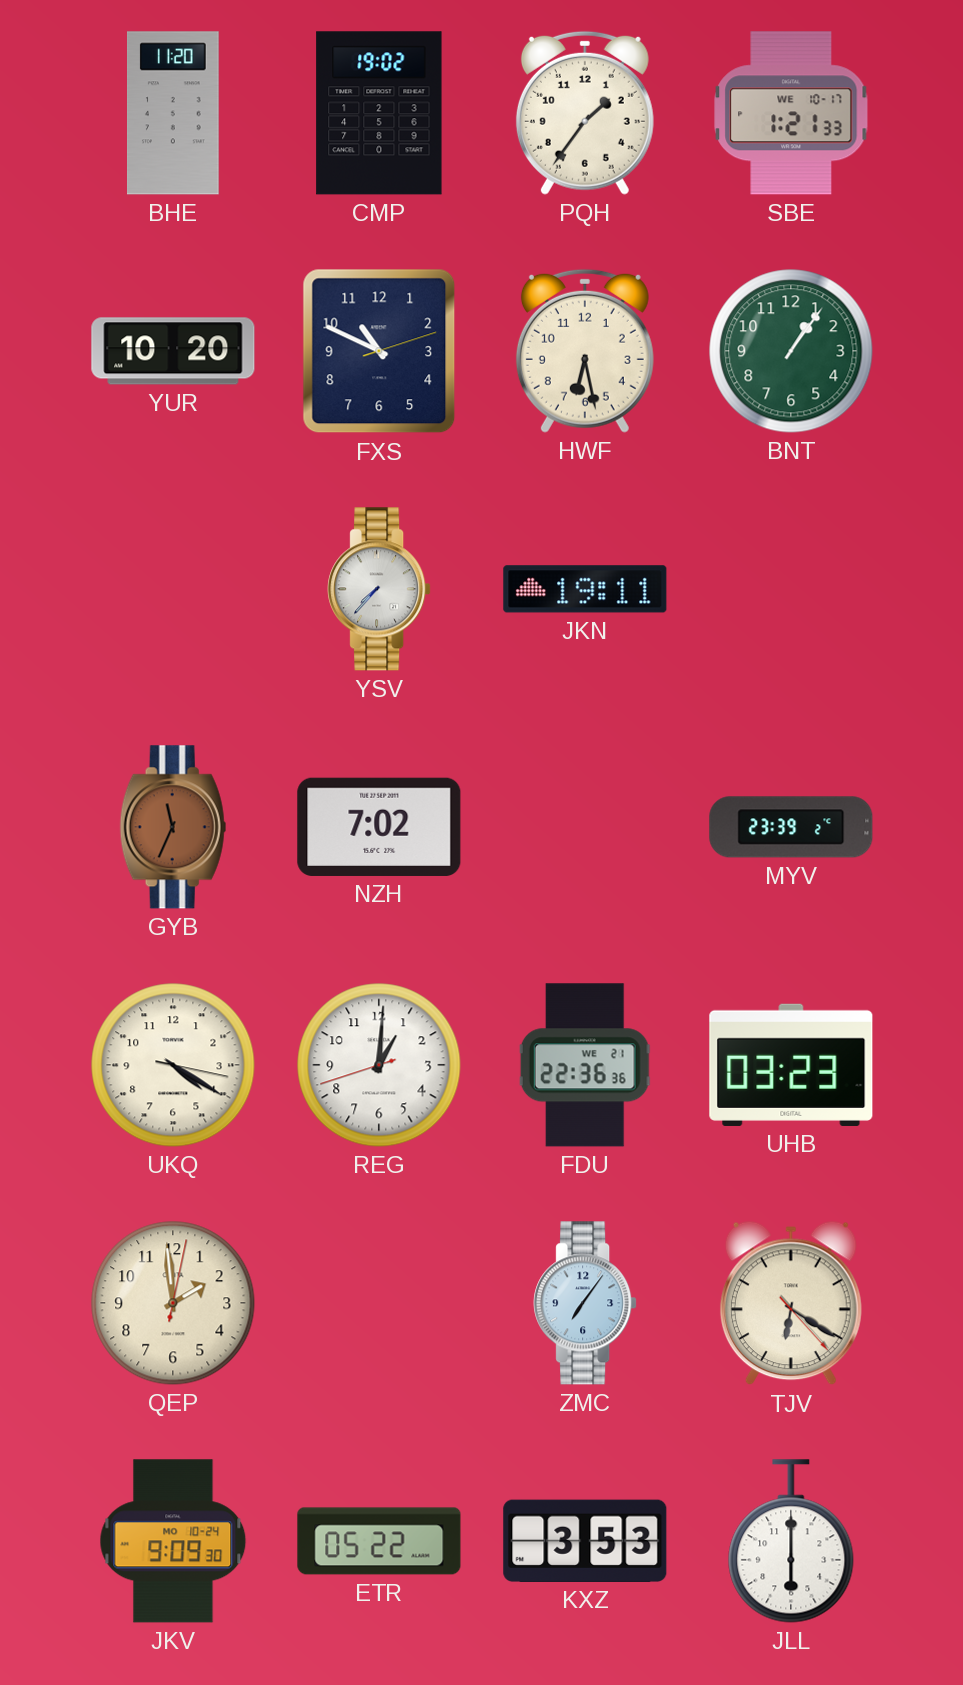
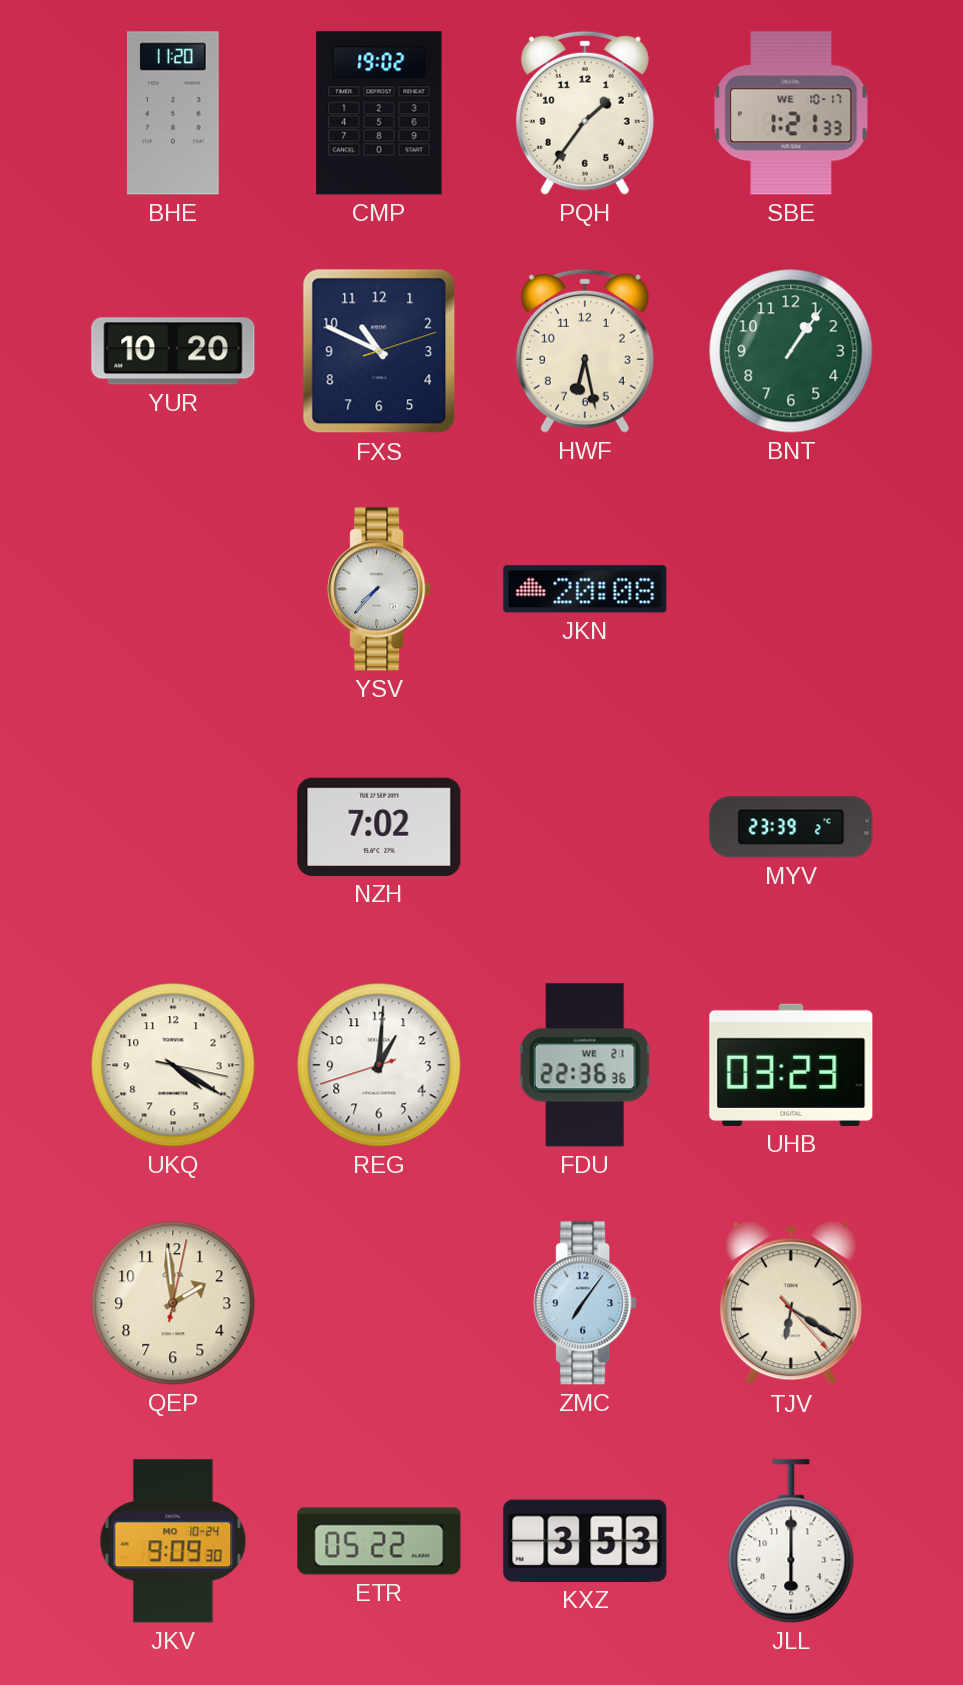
JKN: 19:11 -> 20:08
GYB: 11:34 -> none
